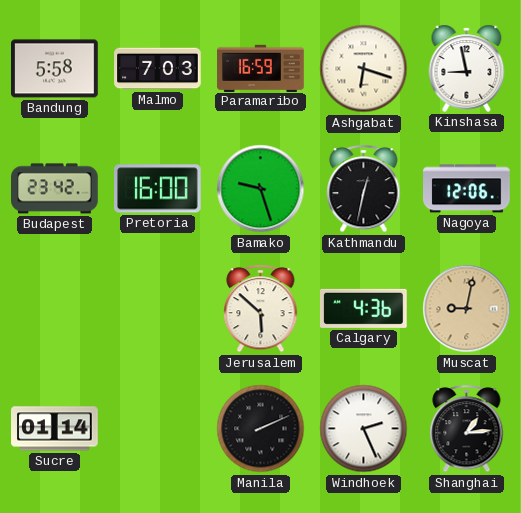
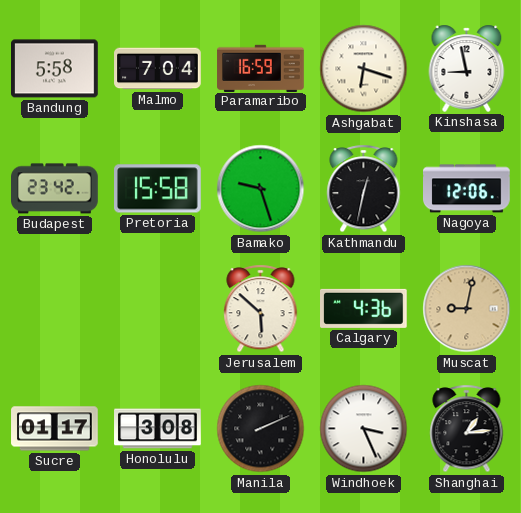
Malmo: 7:03 -> 7:04
Pretoria: 16:00 -> 15:58
Sucre: 01:14 -> 01:17
Honolulu: none -> 3:08
Windhoek: 2:26 -> 3:26
